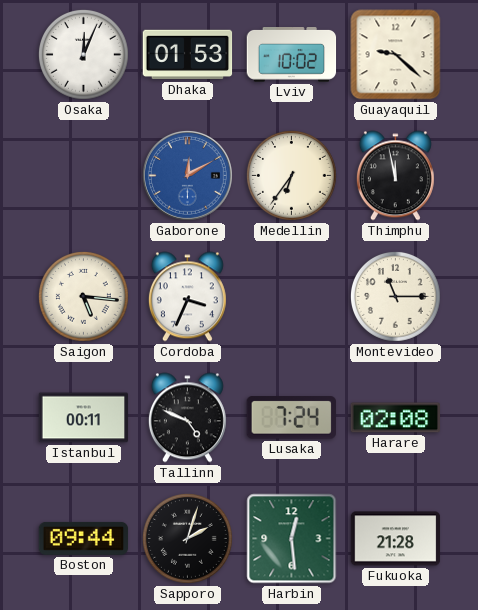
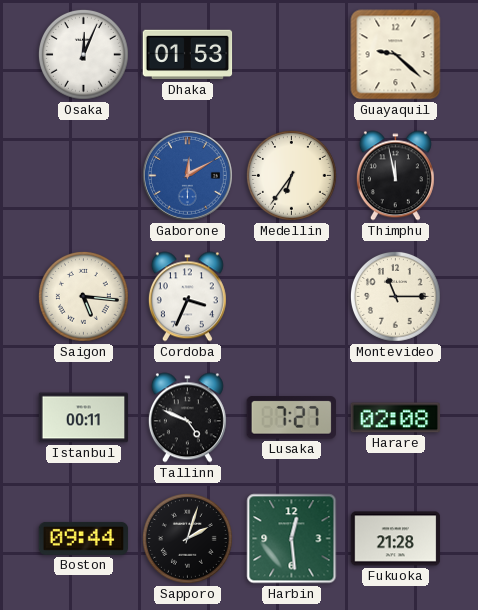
Lviv: 10:02 -> none
Lusaka: 7:24 -> 7:27
